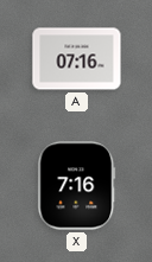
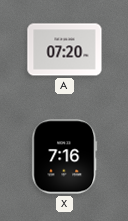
A: 07:16 -> 07:20
